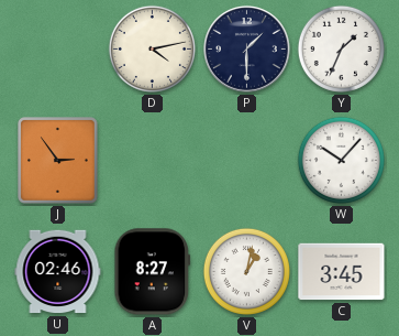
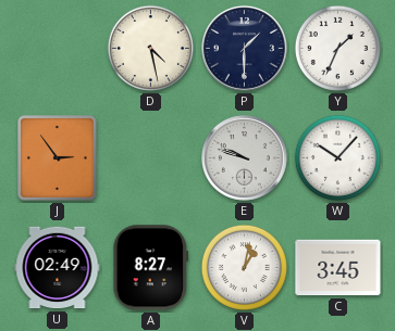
D: 4:13 -> 4:28
E: none -> 9:48
U: 02:46 -> 02:49
